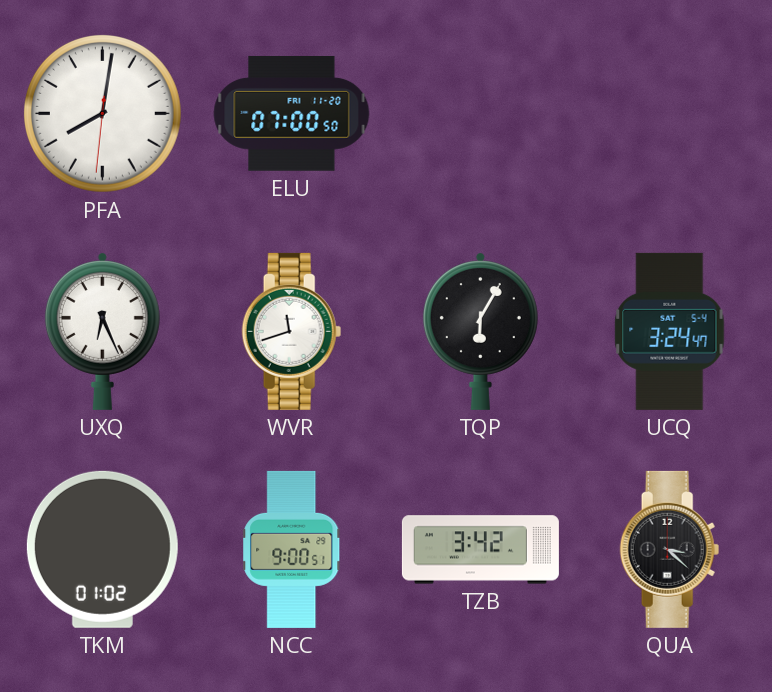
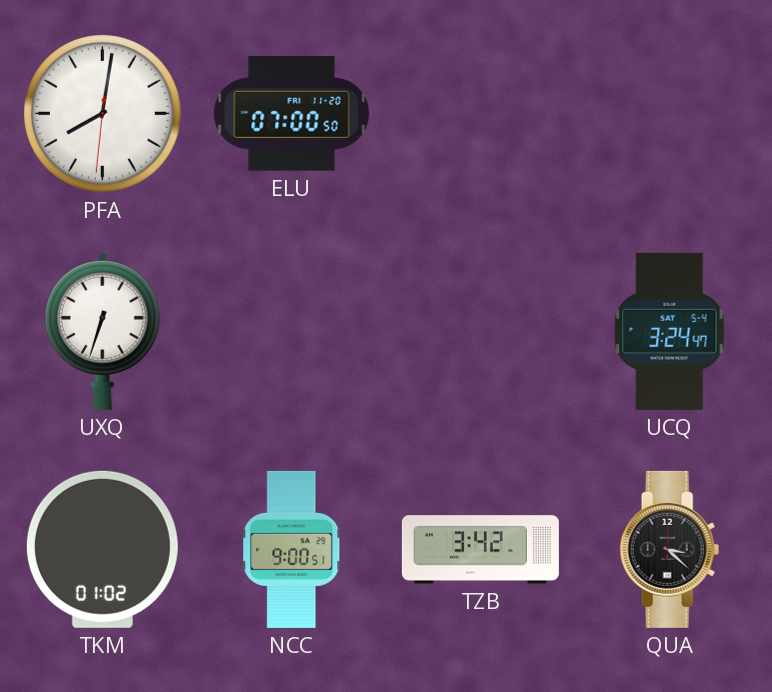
UXQ: 6:26 -> 6:33
WVR: 11:42 -> none
TQP: 6:05 -> none
